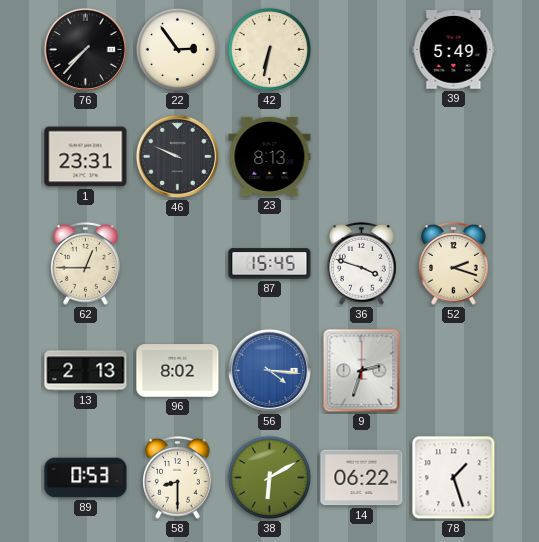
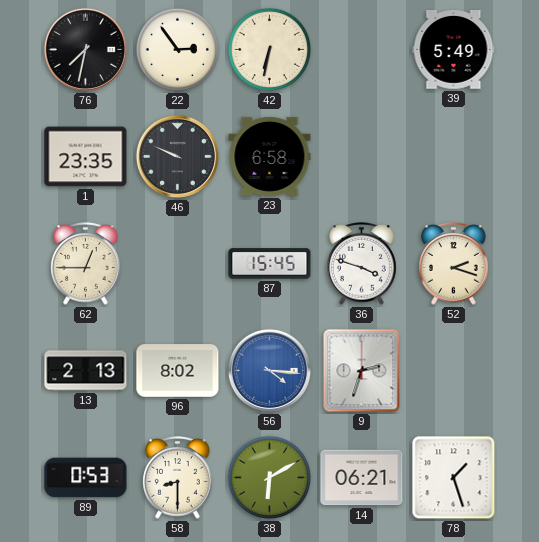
76: 7:37 -> 7:32
1: 23:31 -> 23:35
23: 8:13 -> 6:58
14: 06:22 -> 06:21
